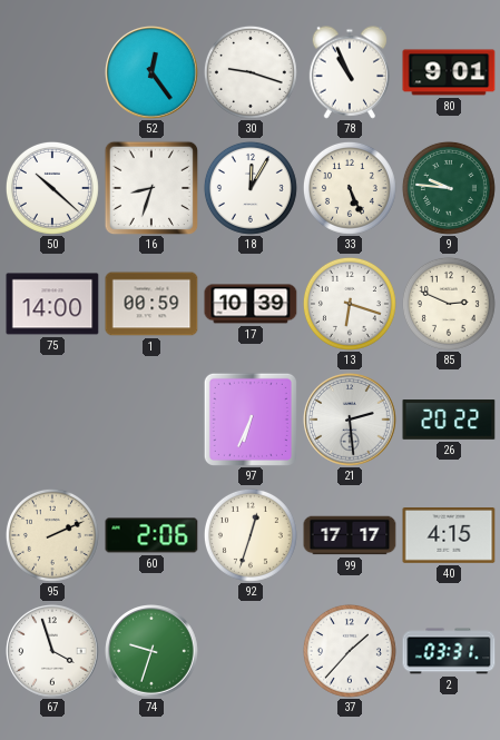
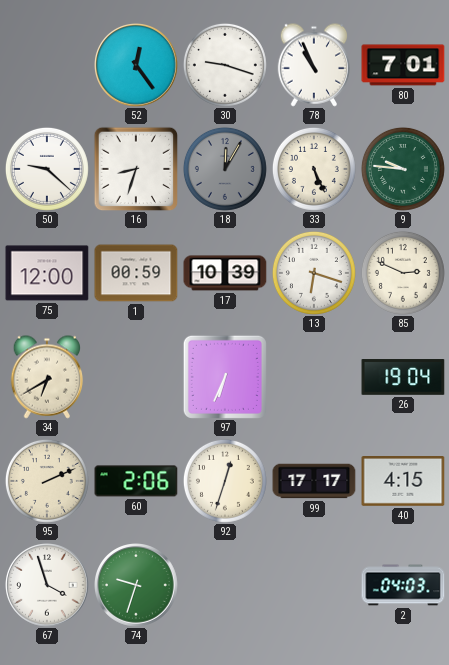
80: 9:01 -> 7:01
50: 10:22 -> 9:22
18 dial: white -> grey
75: 14:00 -> 12:00
34: none -> 6:40
21: 2:29 -> none
26: 20:22 -> 19:04
37: 1:37 -> none
2: 03:31 -> 04:03
